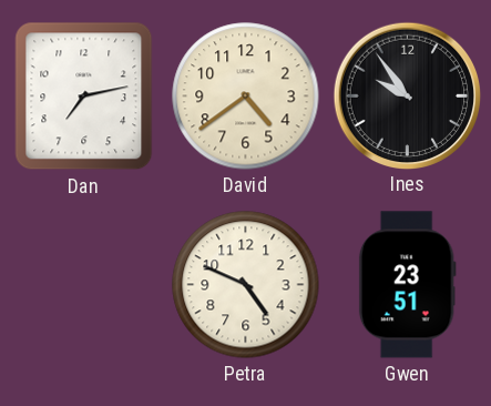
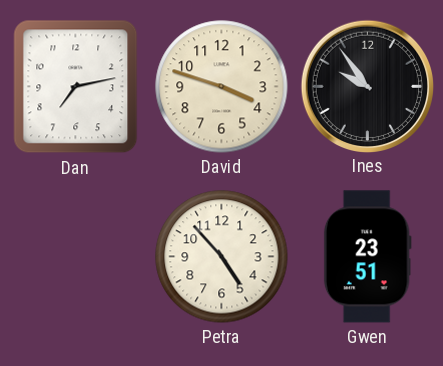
David: 4:39 -> 3:48
Petra: 4:49 -> 4:53
